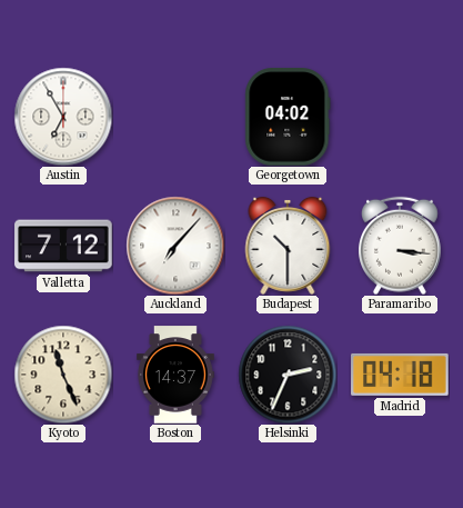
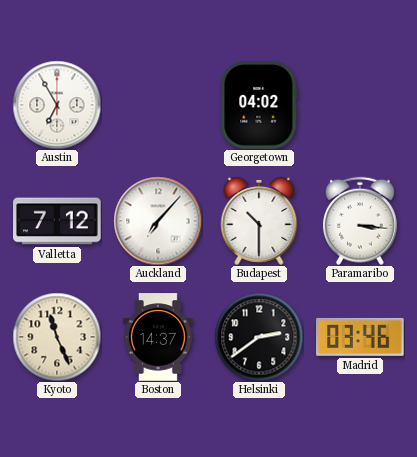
Helsinki: 2:34 -> 2:39
Madrid: 04:18 -> 03:46
